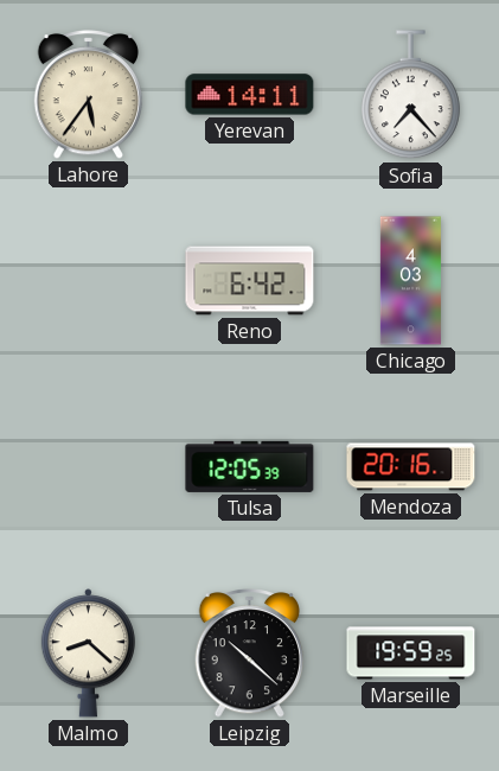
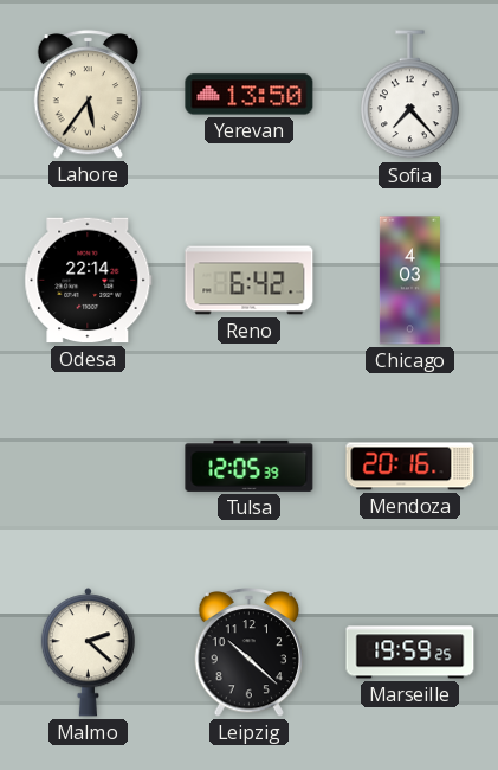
Yerevan: 14:11 -> 13:50
Odesa: none -> 22:14
Malmo: 8:22 -> 2:22
